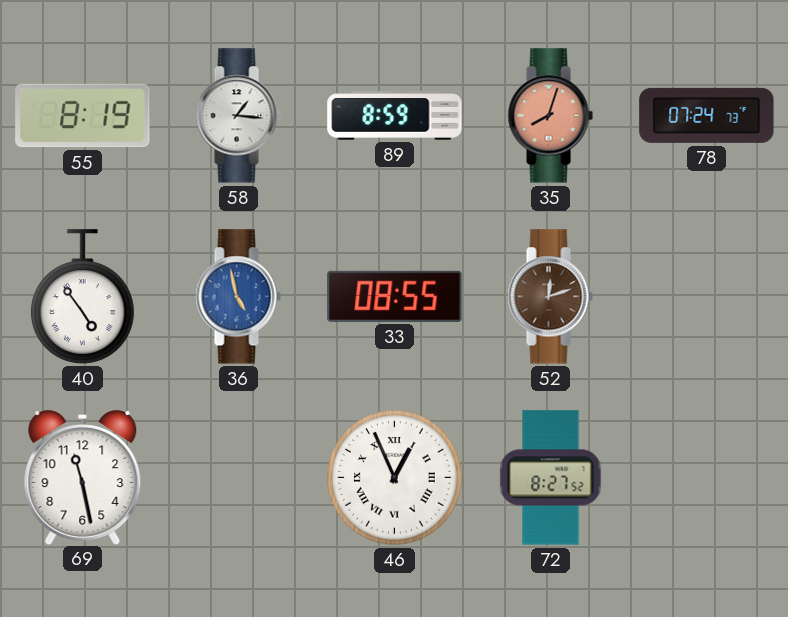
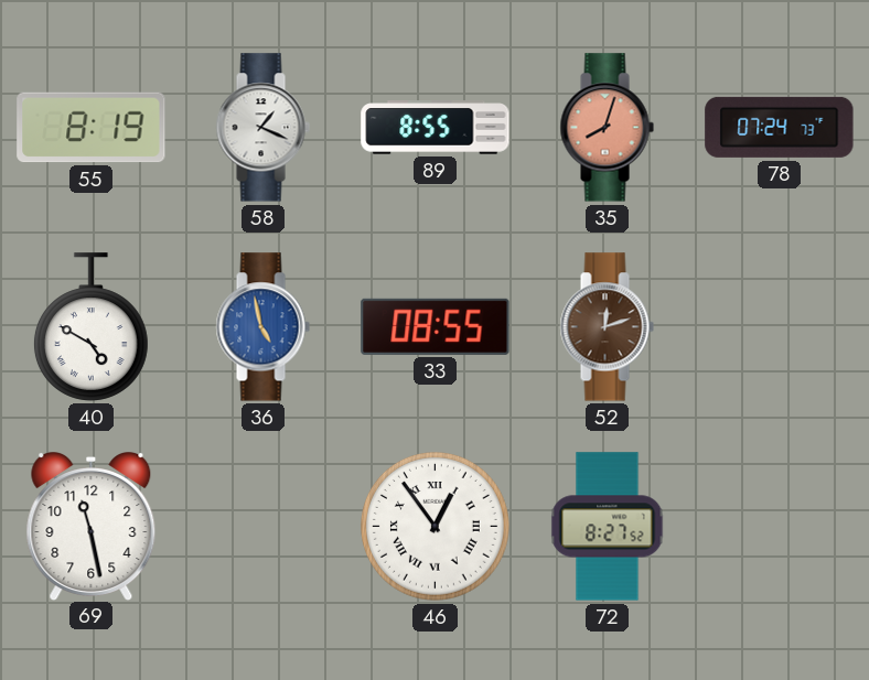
58: 1:16 -> 1:19
89: 8:59 -> 8:55
40: 4:54 -> 4:50
46: 12:56 -> 12:54
